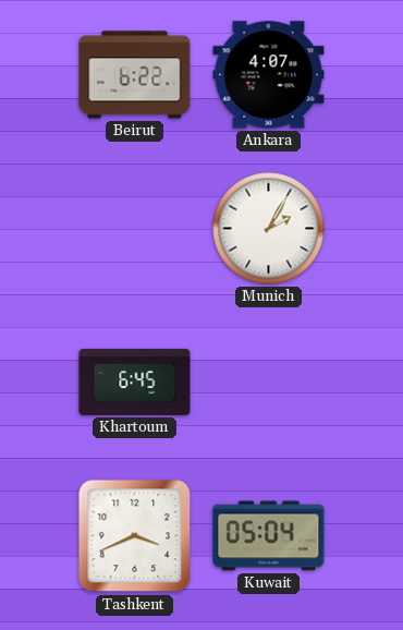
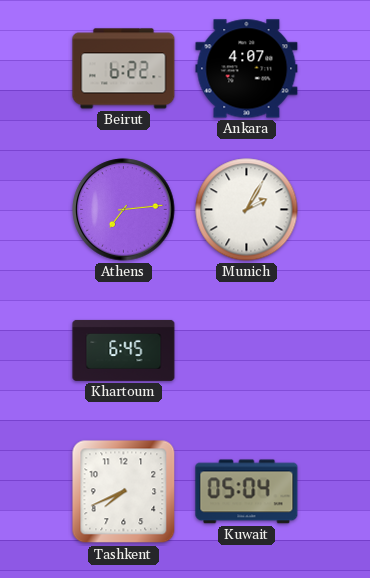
Athens: none -> 7:14
Tashkent: 3:41 -> 7:41
